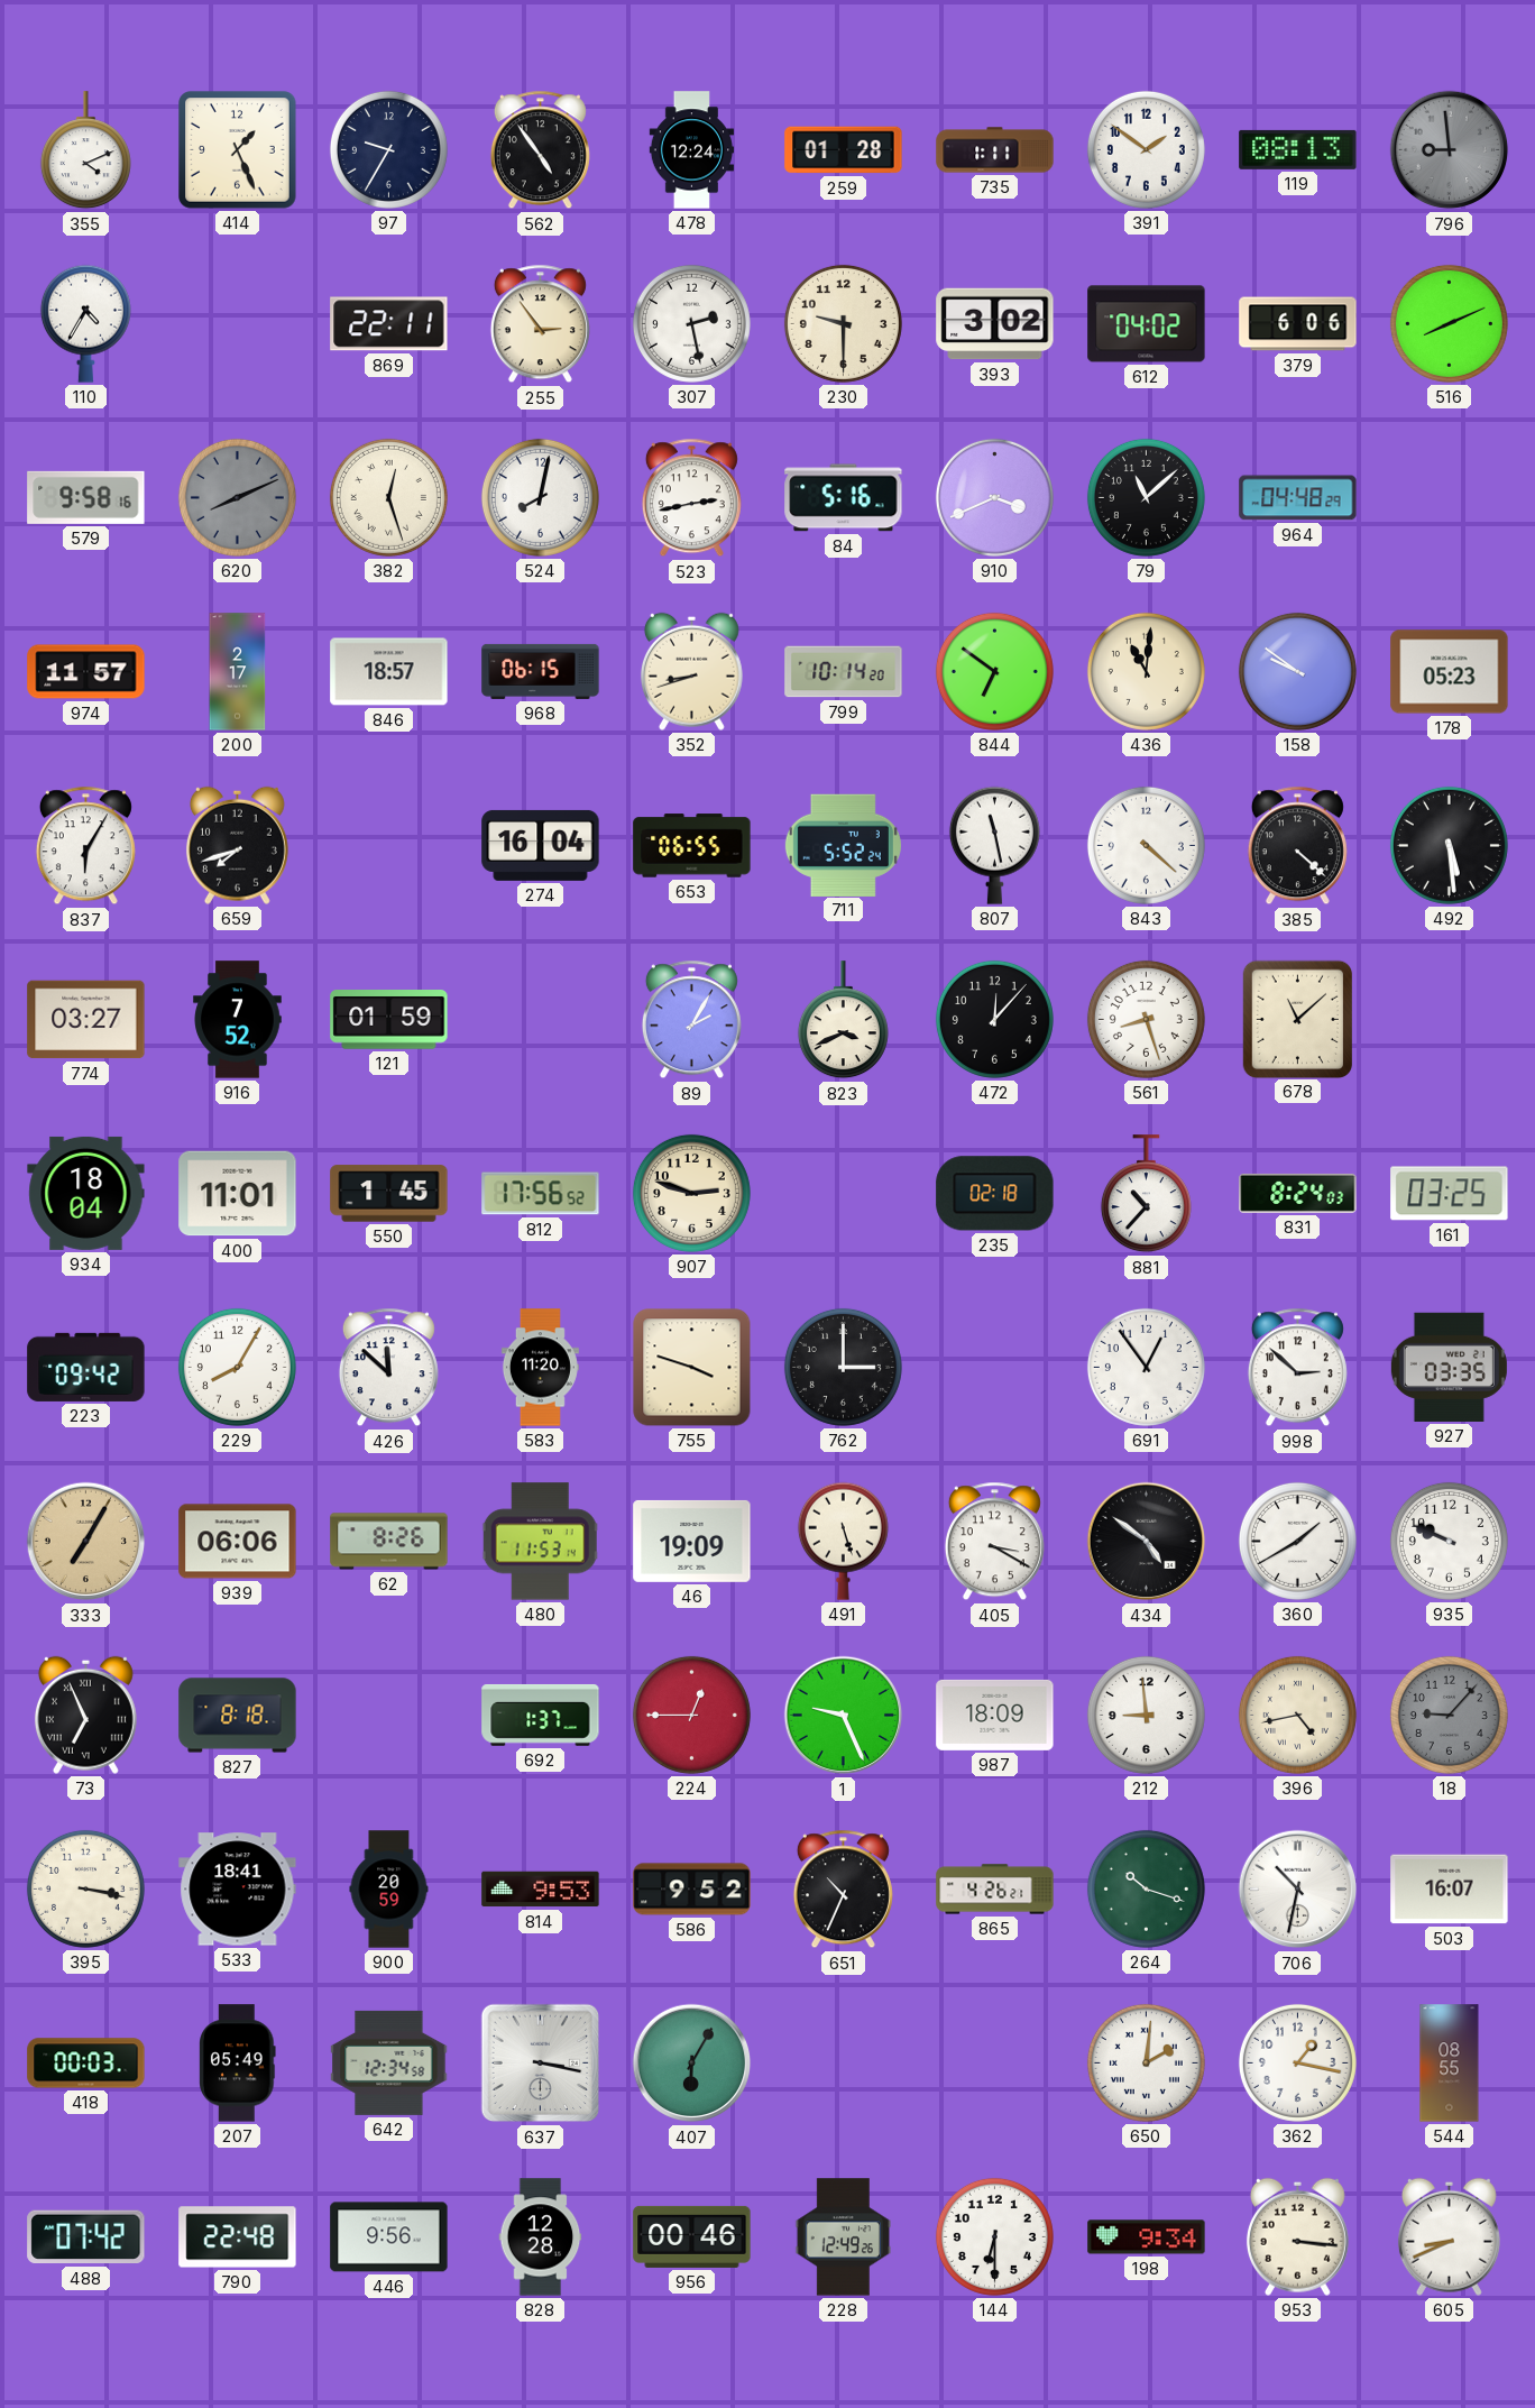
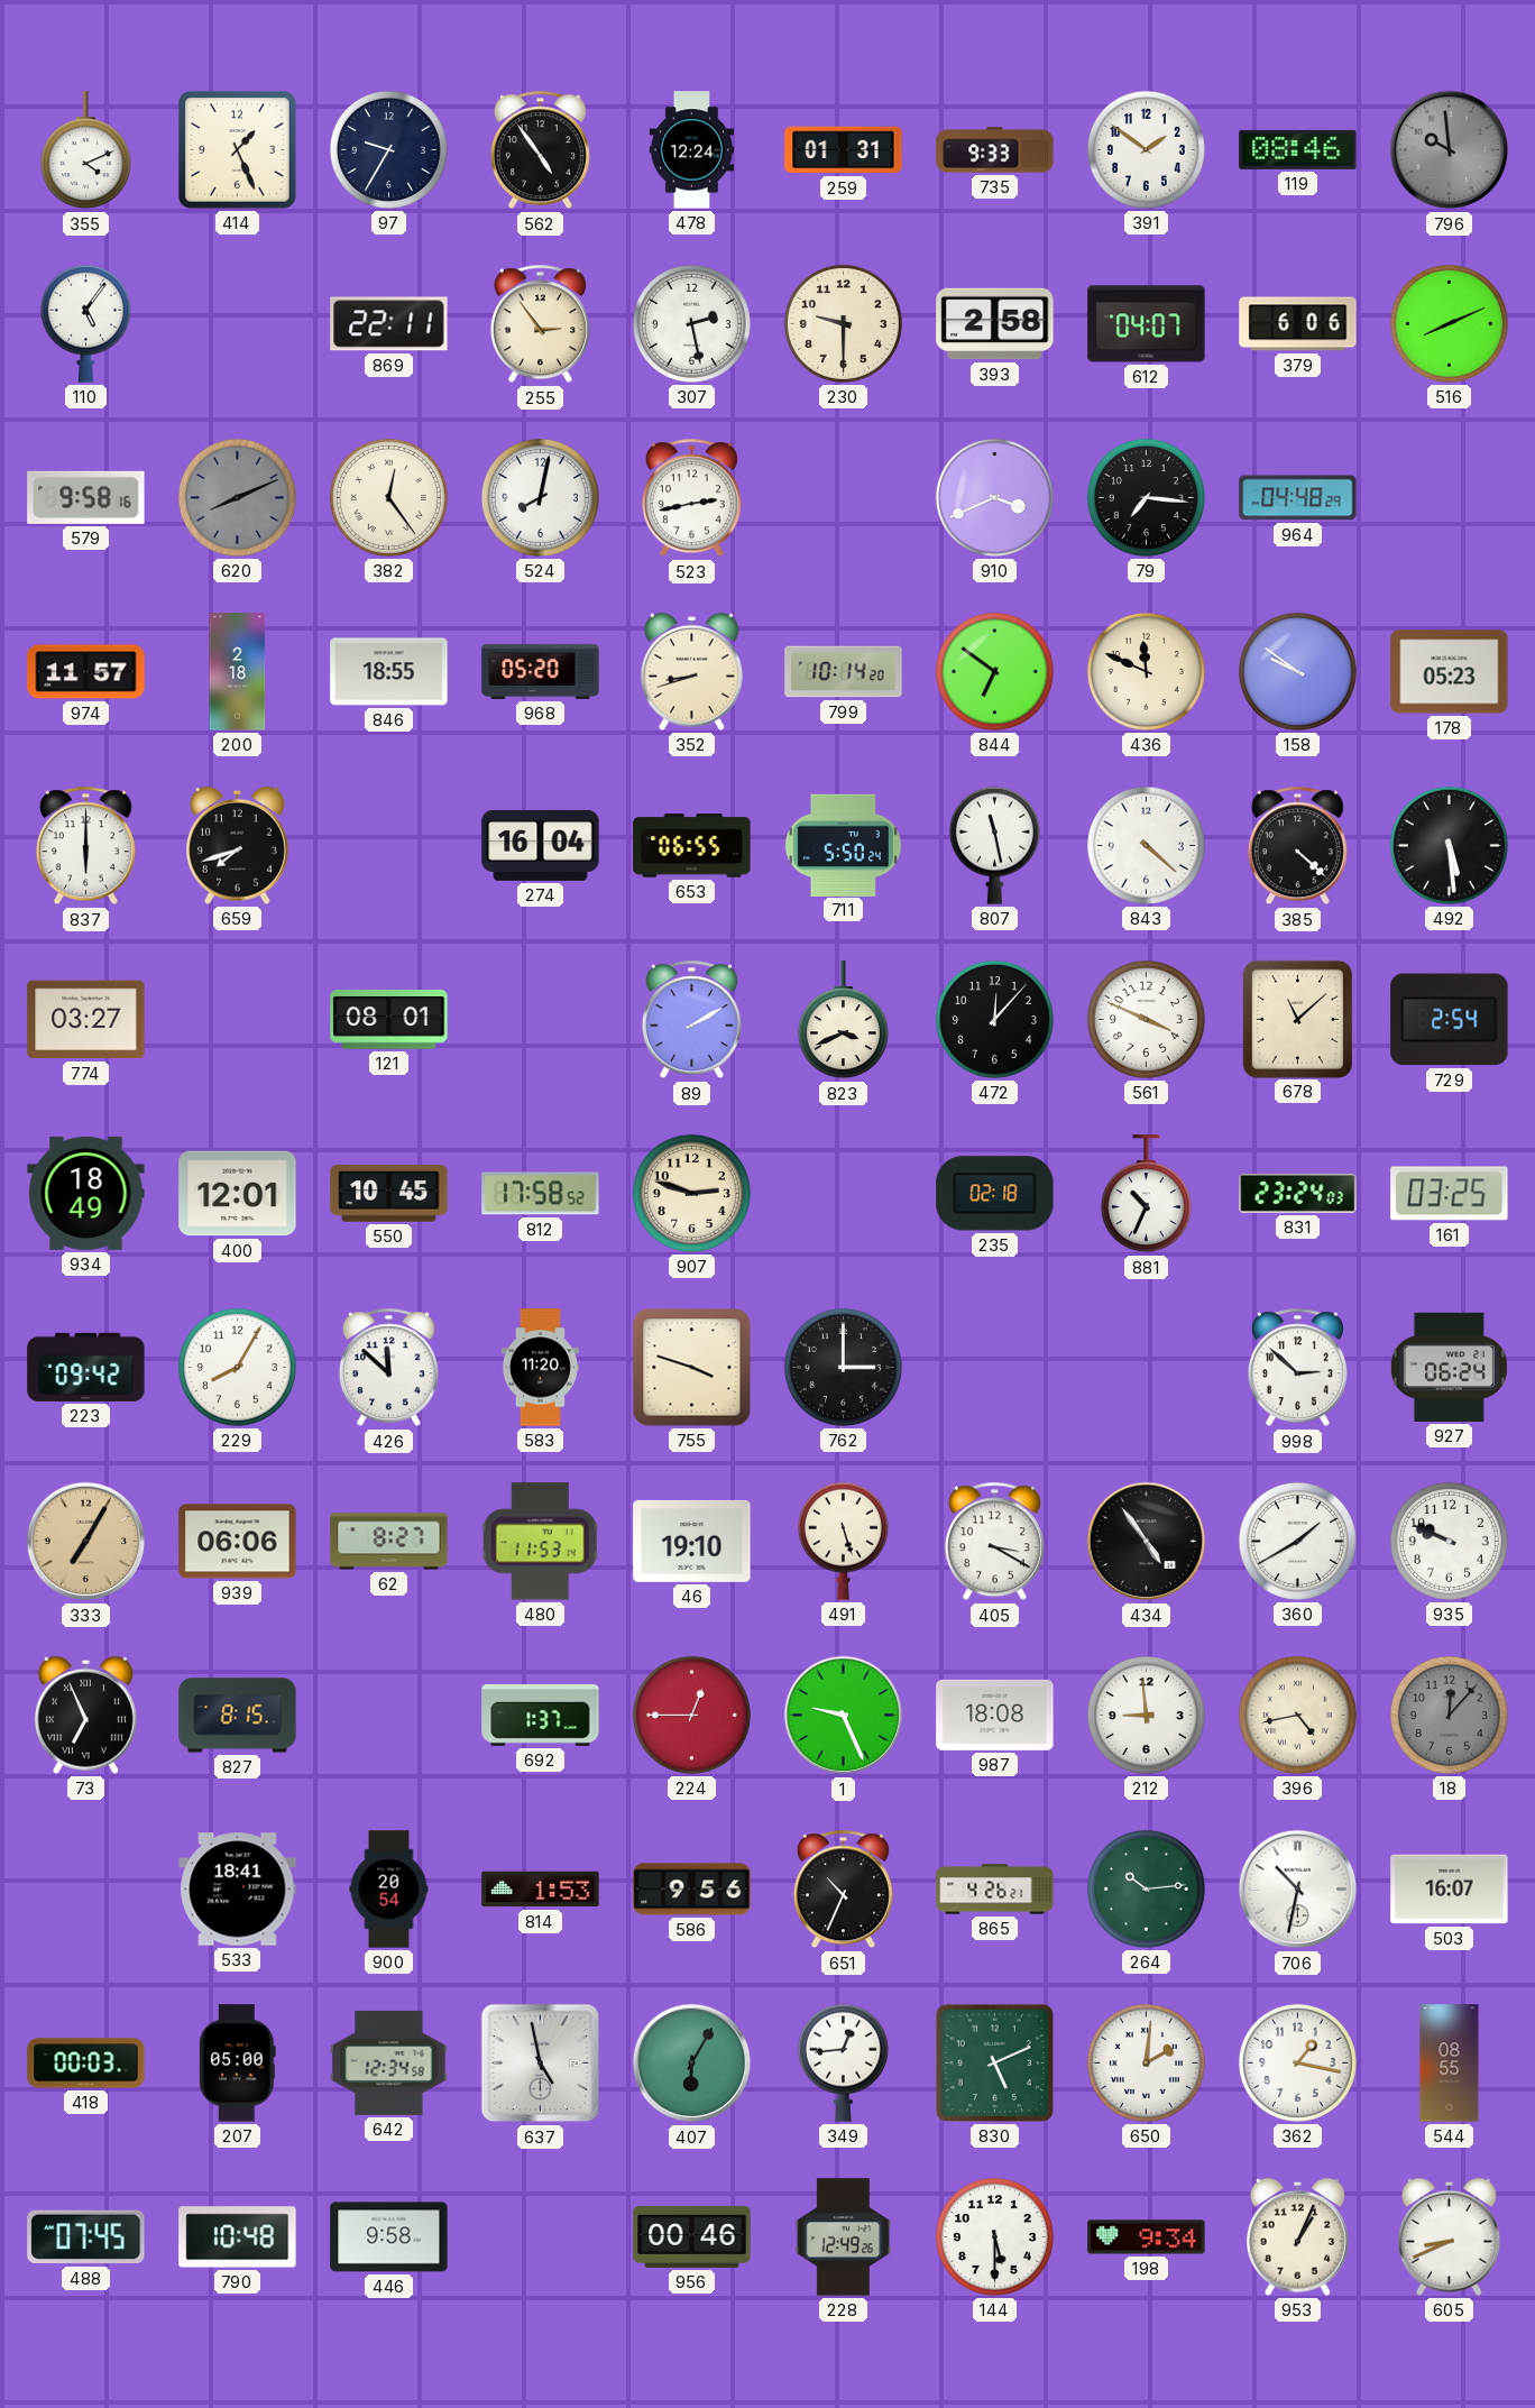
259: 01:28 -> 01:31
735: 1:11 -> 9:33
119: 08:13 -> 08:46
796: 8:59 -> 9:59
110: 4:35 -> 5:06
393: 3:02 -> 2:58
612: 04:02 -> 04:07
382: 12:27 -> 12:24
84: 5:16 -> none
79: 11:08 -> 7:16
200: 2:17 -> 2:18
846: 18:57 -> 18:55
968: 06:15 -> 05:20
436: 11:01 -> 11:49
837: 6:05 -> 6:00
711: 5:52 -> 5:50
916: 7:52 -> none
121: 01:59 -> 08:01
89: 2:05 -> 2:10
561: 8:27 -> 3:49
729: none -> 2:54
934: 18:04 -> 18:49
400: 11:01 -> 12:01
550: 1:45 -> 10:45
812: 17:56 -> 17:58
881: 10:37 -> 10:34
831: 8:24 -> 23:24
691: 12:54 -> none
927: 03:35 -> 06:24
62: 8:26 -> 8:27
46: 19:09 -> 19:10
434: 4:51 -> 4:54
827: 8:18 -> 8:15
987: 18:09 -> 18:08
18: 9:07 -> 12:07
395: 3:17 -> none
900: 20:59 -> 20:54
814: 9:53 -> 1:53
586: 9:52 -> 9:56
264: 10:18 -> 10:14
207: 05:49 -> 05:00
637: 3:17 -> 4:58
349: none -> 12:44
830: none -> 5:11
488: 07:42 -> 07:45
790: 22:48 -> 10:48
446: 9:56 -> 9:58
828: 12:28 -> none
144: 6:30 -> 5:30
953: 3:16 -> 1:04
